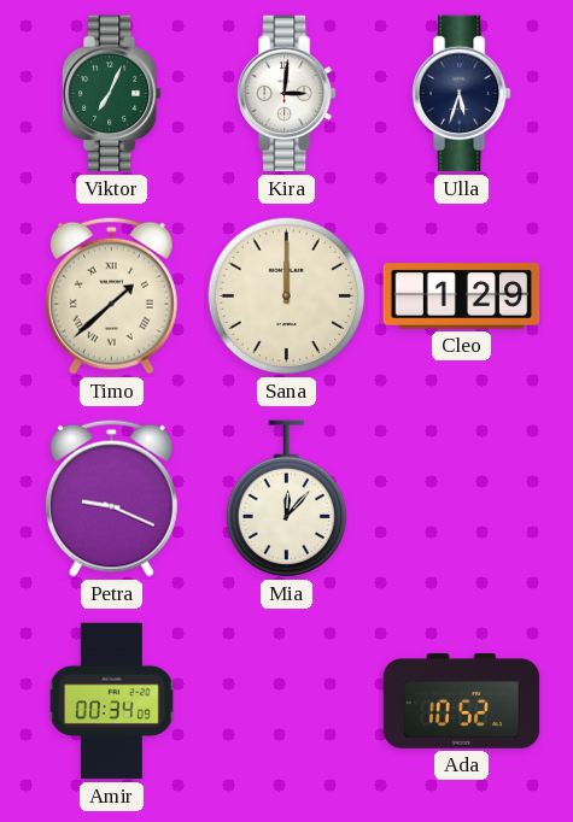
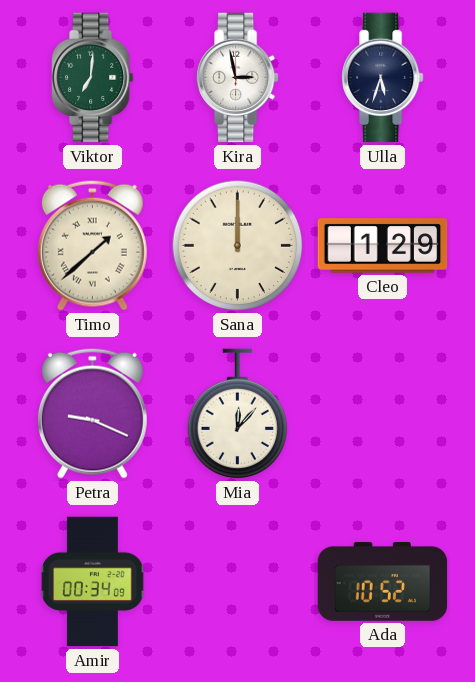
Viktor: 7:04 -> 7:01
Kira: 3:01 -> 2:58
